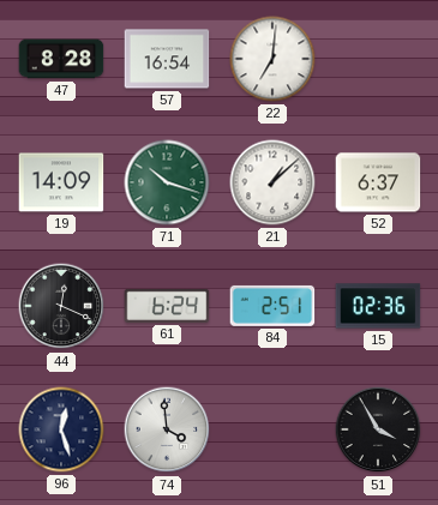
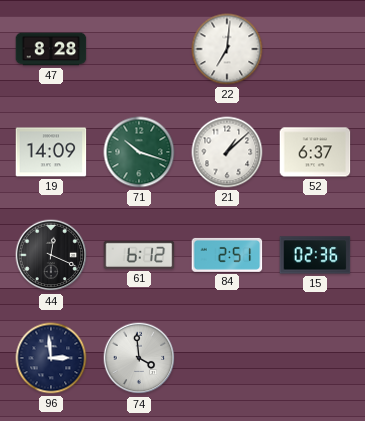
57: 16:54 -> none
61: 6:24 -> 6:12
96: 12:27 -> 2:59
51: 3:55 -> none
